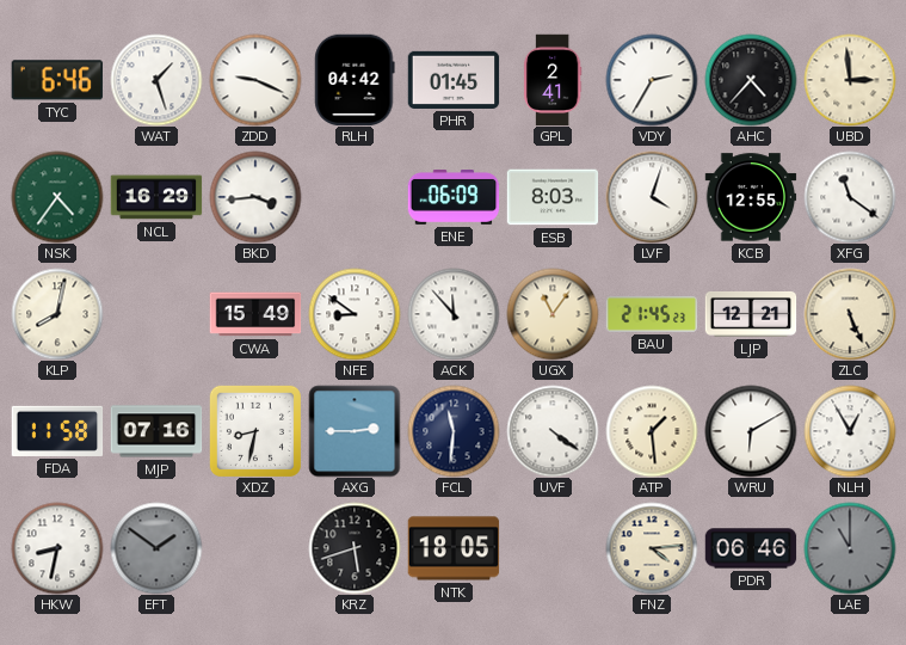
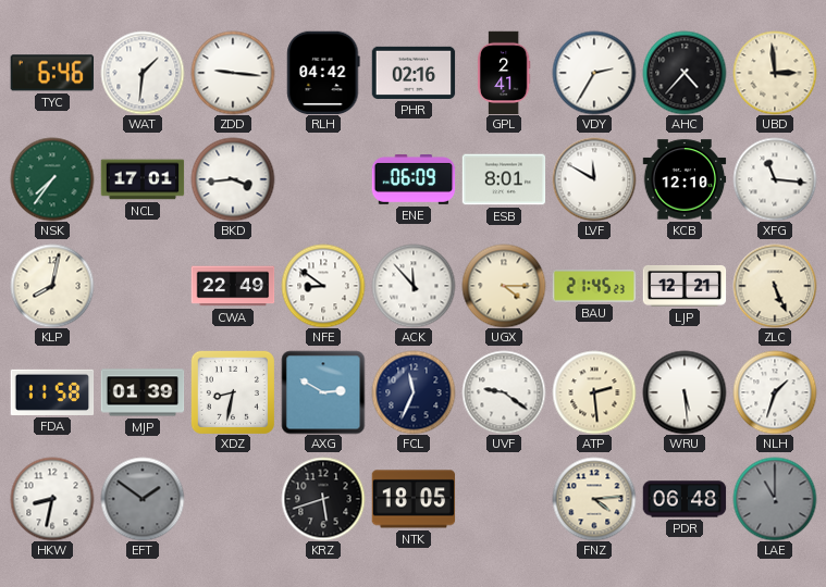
WAT: 1:27 -> 1:31
ZDD: 9:19 -> 9:16
PHR: 01:45 -> 02:16
NSK: 4:36 -> 7:36
NCL: 16:29 -> 17:01
ESB: 8:03 -> 8:01
LVF: 4:03 -> 11:50
KCB: 12:55 -> 12:10
XFG: 11:21 -> 11:16
CWA: 15:49 -> 22:49
UGX: 11:06 -> 4:15
MJP: 07:16 -> 01:39
AXG: 2:45 -> 2:50
FCL: 11:31 -> 11:34
UVF: 4:21 -> 9:21
ATP: 1:29 -> 2:29
WRU: 6:10 -> 5:29
NLH: 12:55 -> 1:33
PDR: 06:46 -> 06:48
